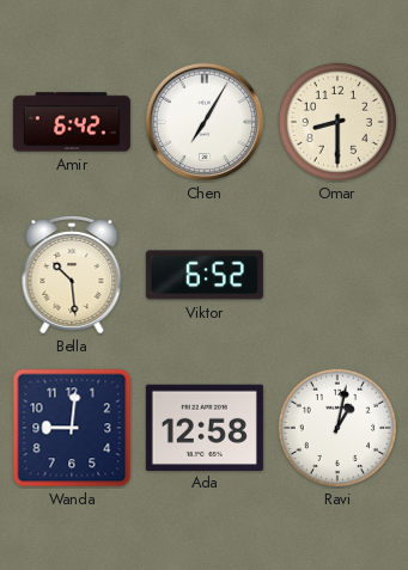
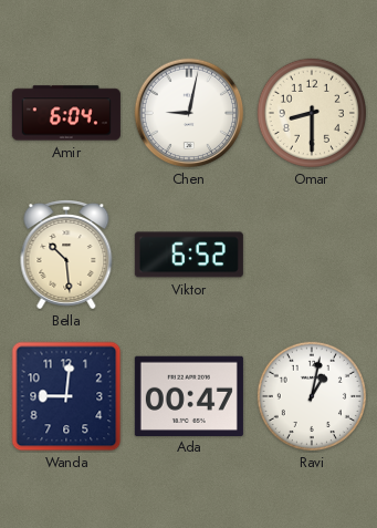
Amir: 6:42 -> 6:04
Chen: 7:05 -> 9:02
Ada: 12:58 -> 00:47
